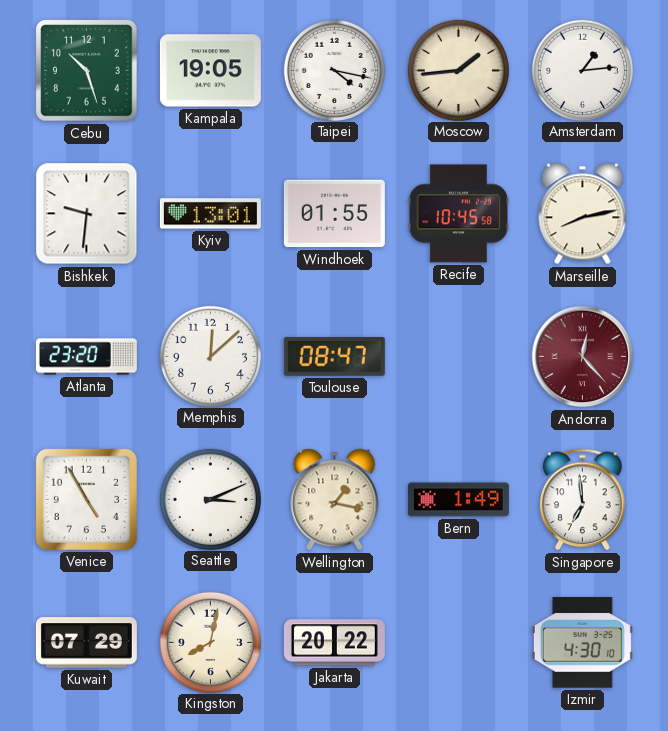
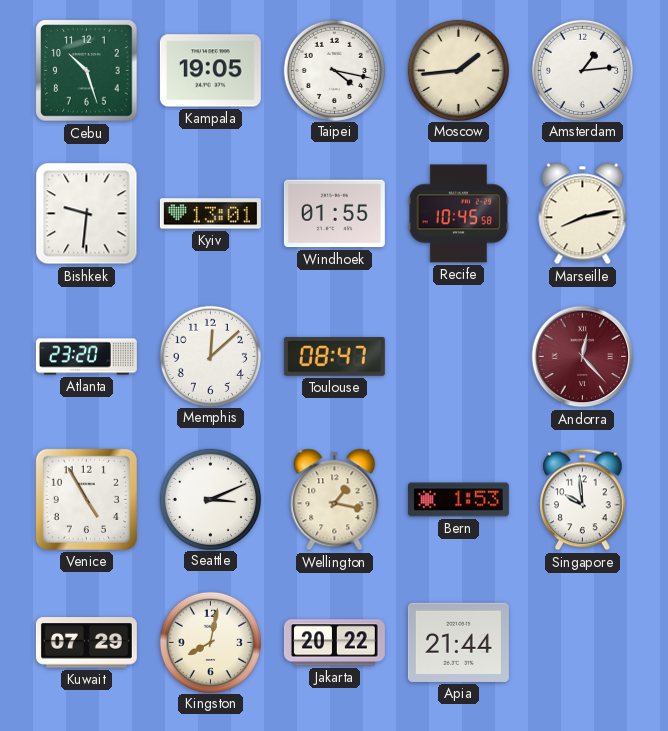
Bern: 1:49 -> 1:53
Singapore: 6:59 -> 9:59
Apia: none -> 21:44
Izmir: 4:30 -> none
